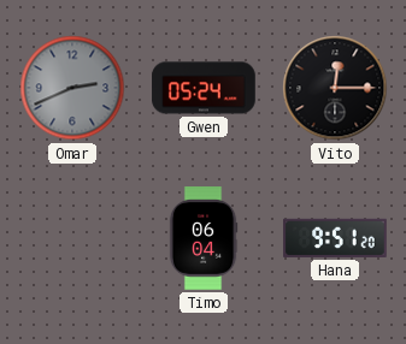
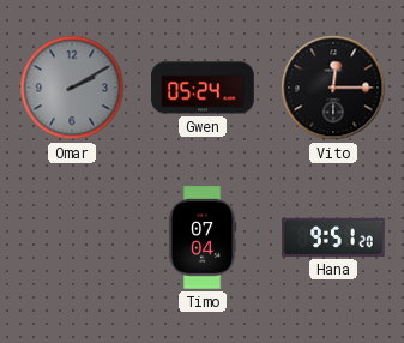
Omar: 2:41 -> 2:10
Timo: 06:04 -> 07:04
